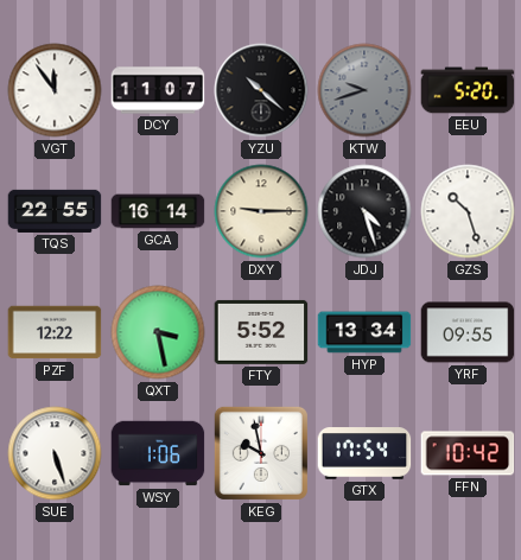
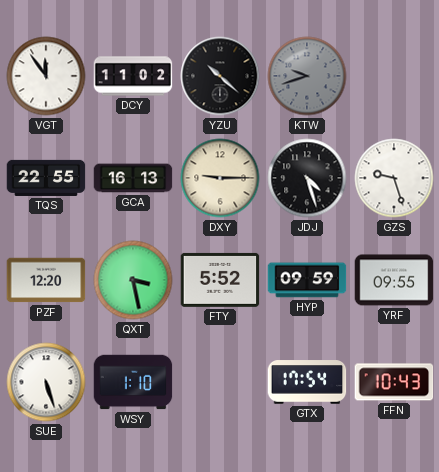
DCY: 11:07 -> 11:02
EEU: 5:20 -> none
GCA: 16:14 -> 16:13
GZS: 10:27 -> 9:27
PZF: 12:22 -> 12:20
HYP: 13:34 -> 09:59
WSY: 1:06 -> 1:10
KEG: 9:58 -> none
FFN: 10:42 -> 10:43
